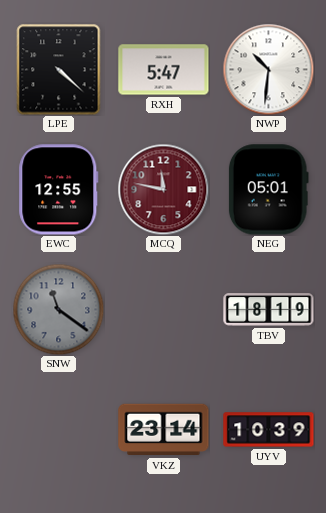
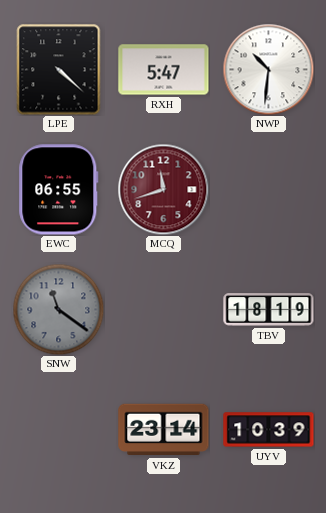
EWC: 12:55 -> 06:55
MCQ: 11:47 -> 11:42
NEG: 05:01 -> none
